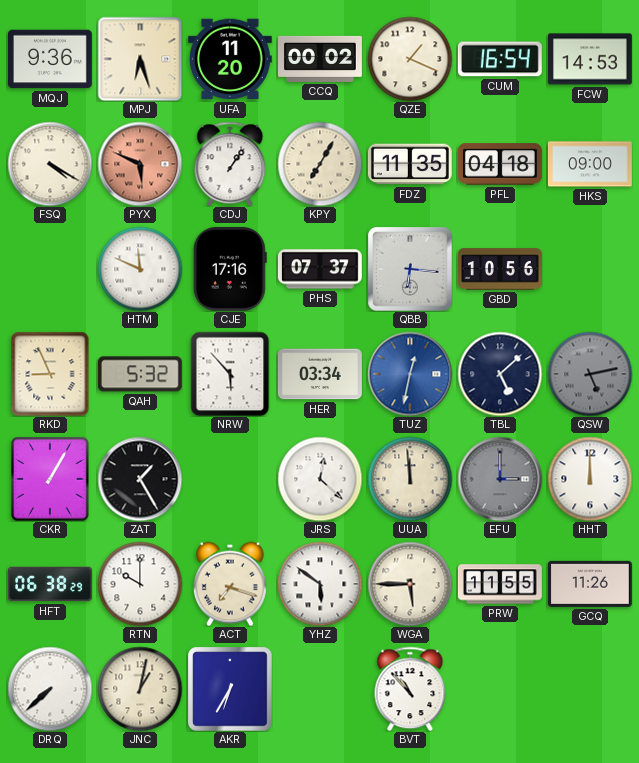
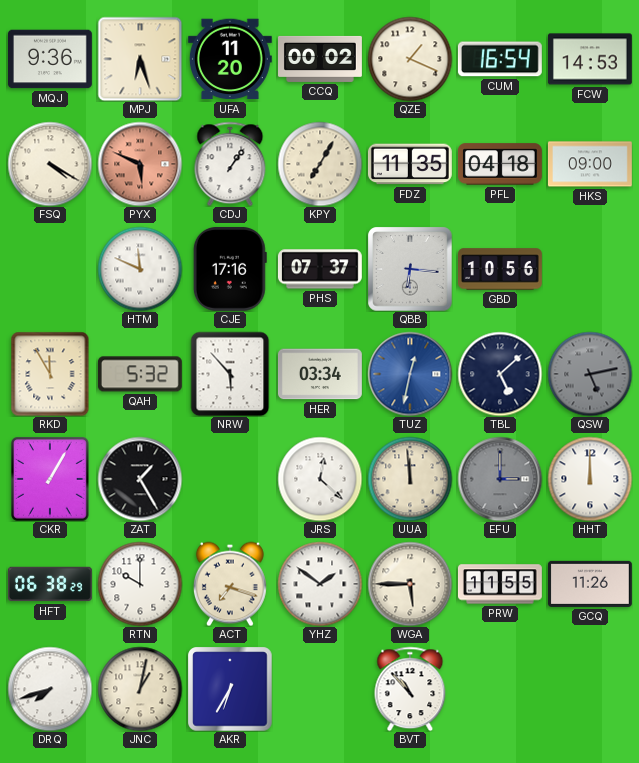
RKD: 8:56 -> 11:55
YHZ: 5:51 -> 1:51
DRQ: 7:38 -> 7:42
